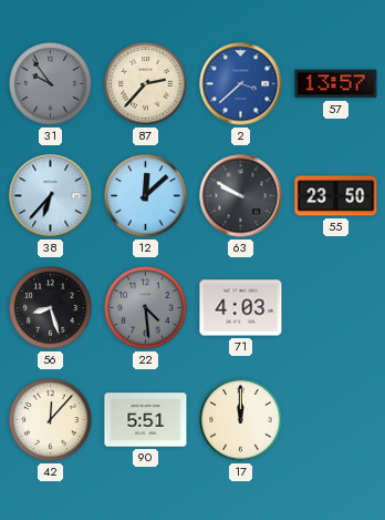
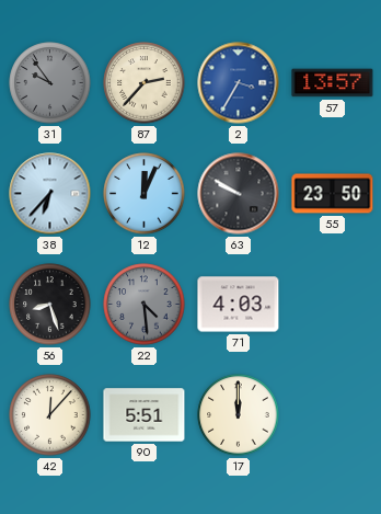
2: 3:38 -> 3:35
12: 12:08 -> 12:04
